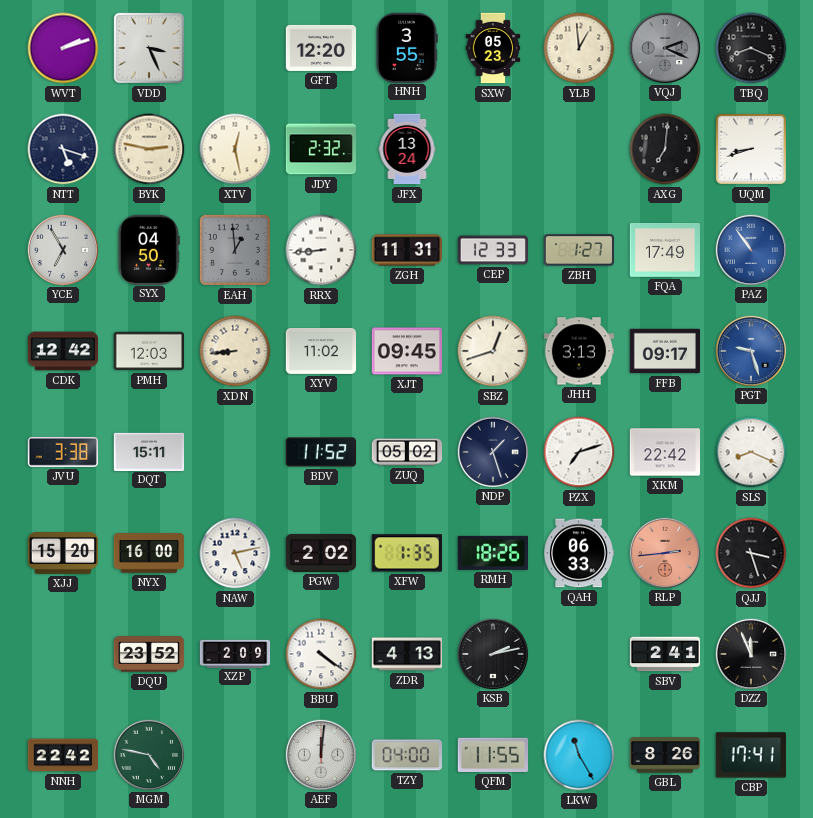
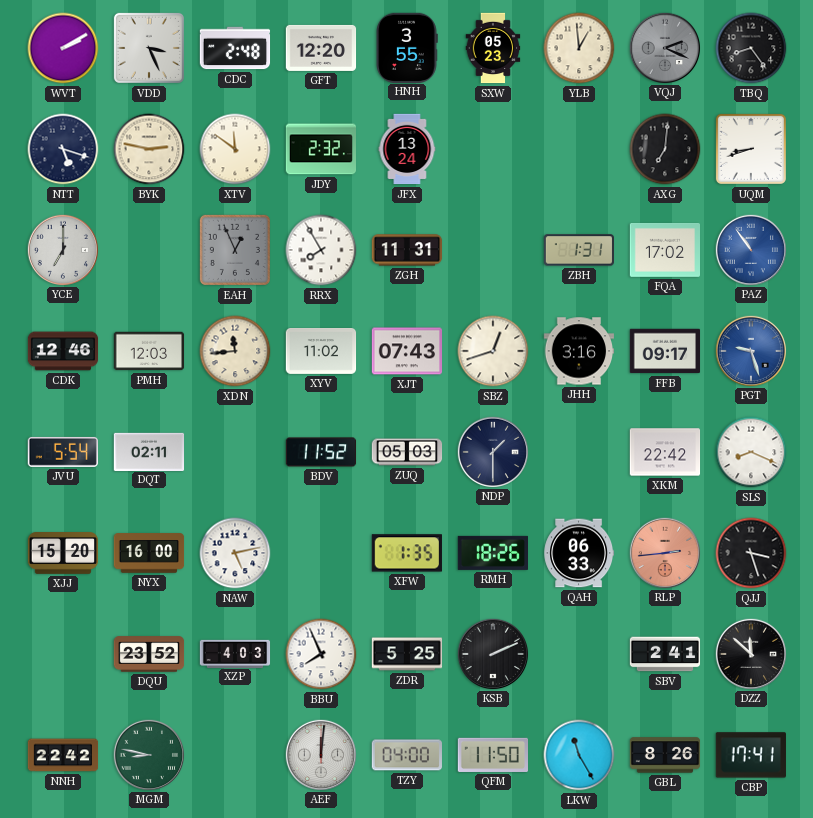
WVT: 2:12 -> 2:10
CDC: none -> 2:48
TBQ: 8:19 -> 8:24
XTV: 12:28 -> 11:51
YCE: 6:55 -> 7:00
SYX: 04:50 -> none
EAH: 12:59 -> 12:56
RRX: 8:44 -> 7:55
CEP: 12:33 -> none
ZBH: 1:27 -> 1:31
FQA: 17:49 -> 17:02
CDK: 12:42 -> 12:46
XDN: 8:44 -> 11:44
XJT: 09:45 -> 07:43
JHH: 3:13 -> 3:16
JVU: 3:38 -> 5:54
DQT: 15:11 -> 02:11
ZUQ: 05:02 -> 05:03
NDP: 1:27 -> 1:30
PZX: 7:12 -> none
PGW: 2:02 -> none
XZP: 2:09 -> 4:03
BBU: 4:21 -> 7:56
ZDR: 4:13 -> 5:25
KSB: 2:13 -> 2:11
DZZ: 11:56 -> 11:52
MGM: 4:47 -> 8:47
QFM: 11:55 -> 11:50
